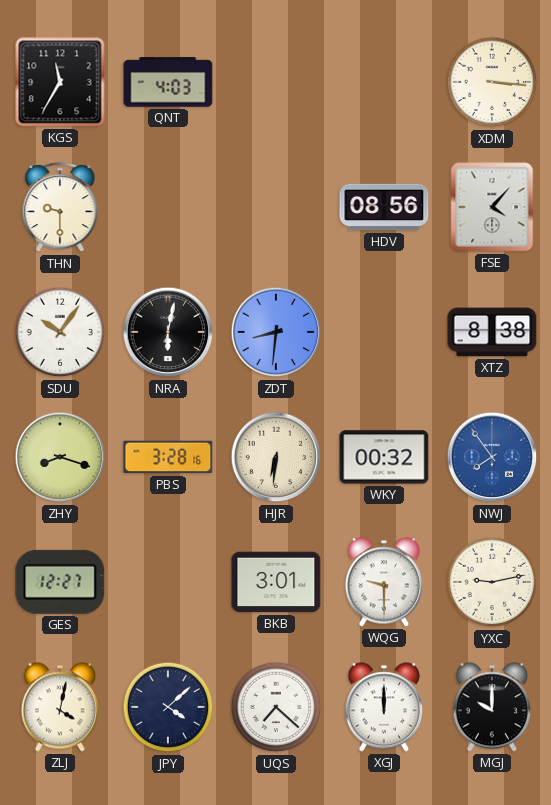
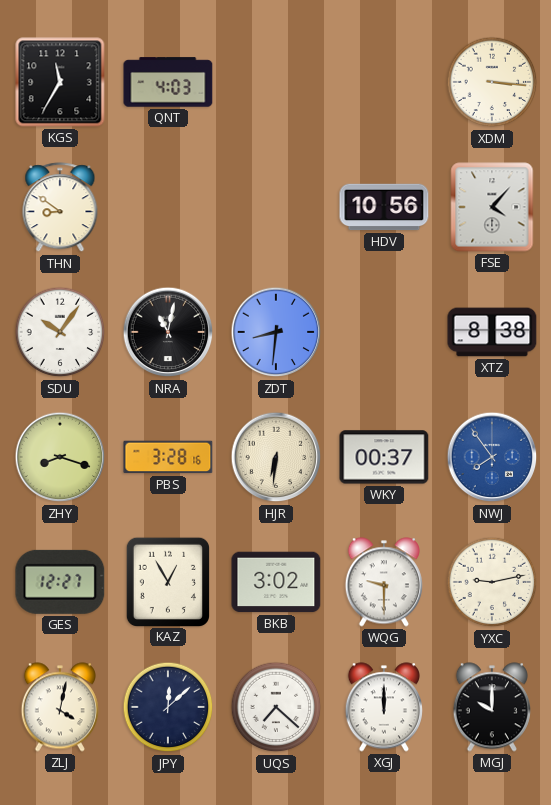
THN: 9:30 -> 8:51
HDV: 08:56 -> 10:56
NRA: 6:02 -> 11:02
WKY: 00:32 -> 00:37
KAZ: none -> 12:55
BKB: 3:01 -> 3:02
JPY: 4:08 -> 12:08
